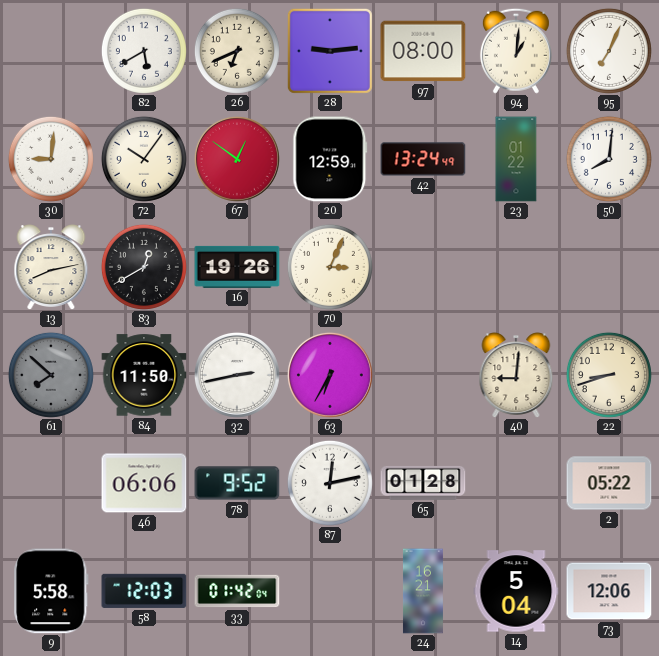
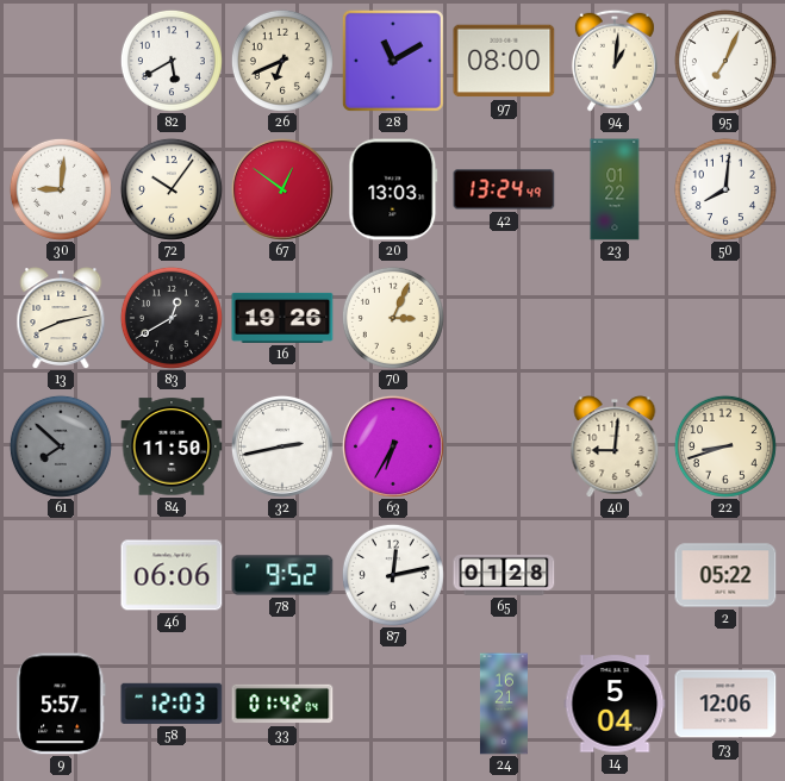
28: 9:14 -> 11:10
20: 12:59 -> 13:03
9: 5:58 -> 5:57
